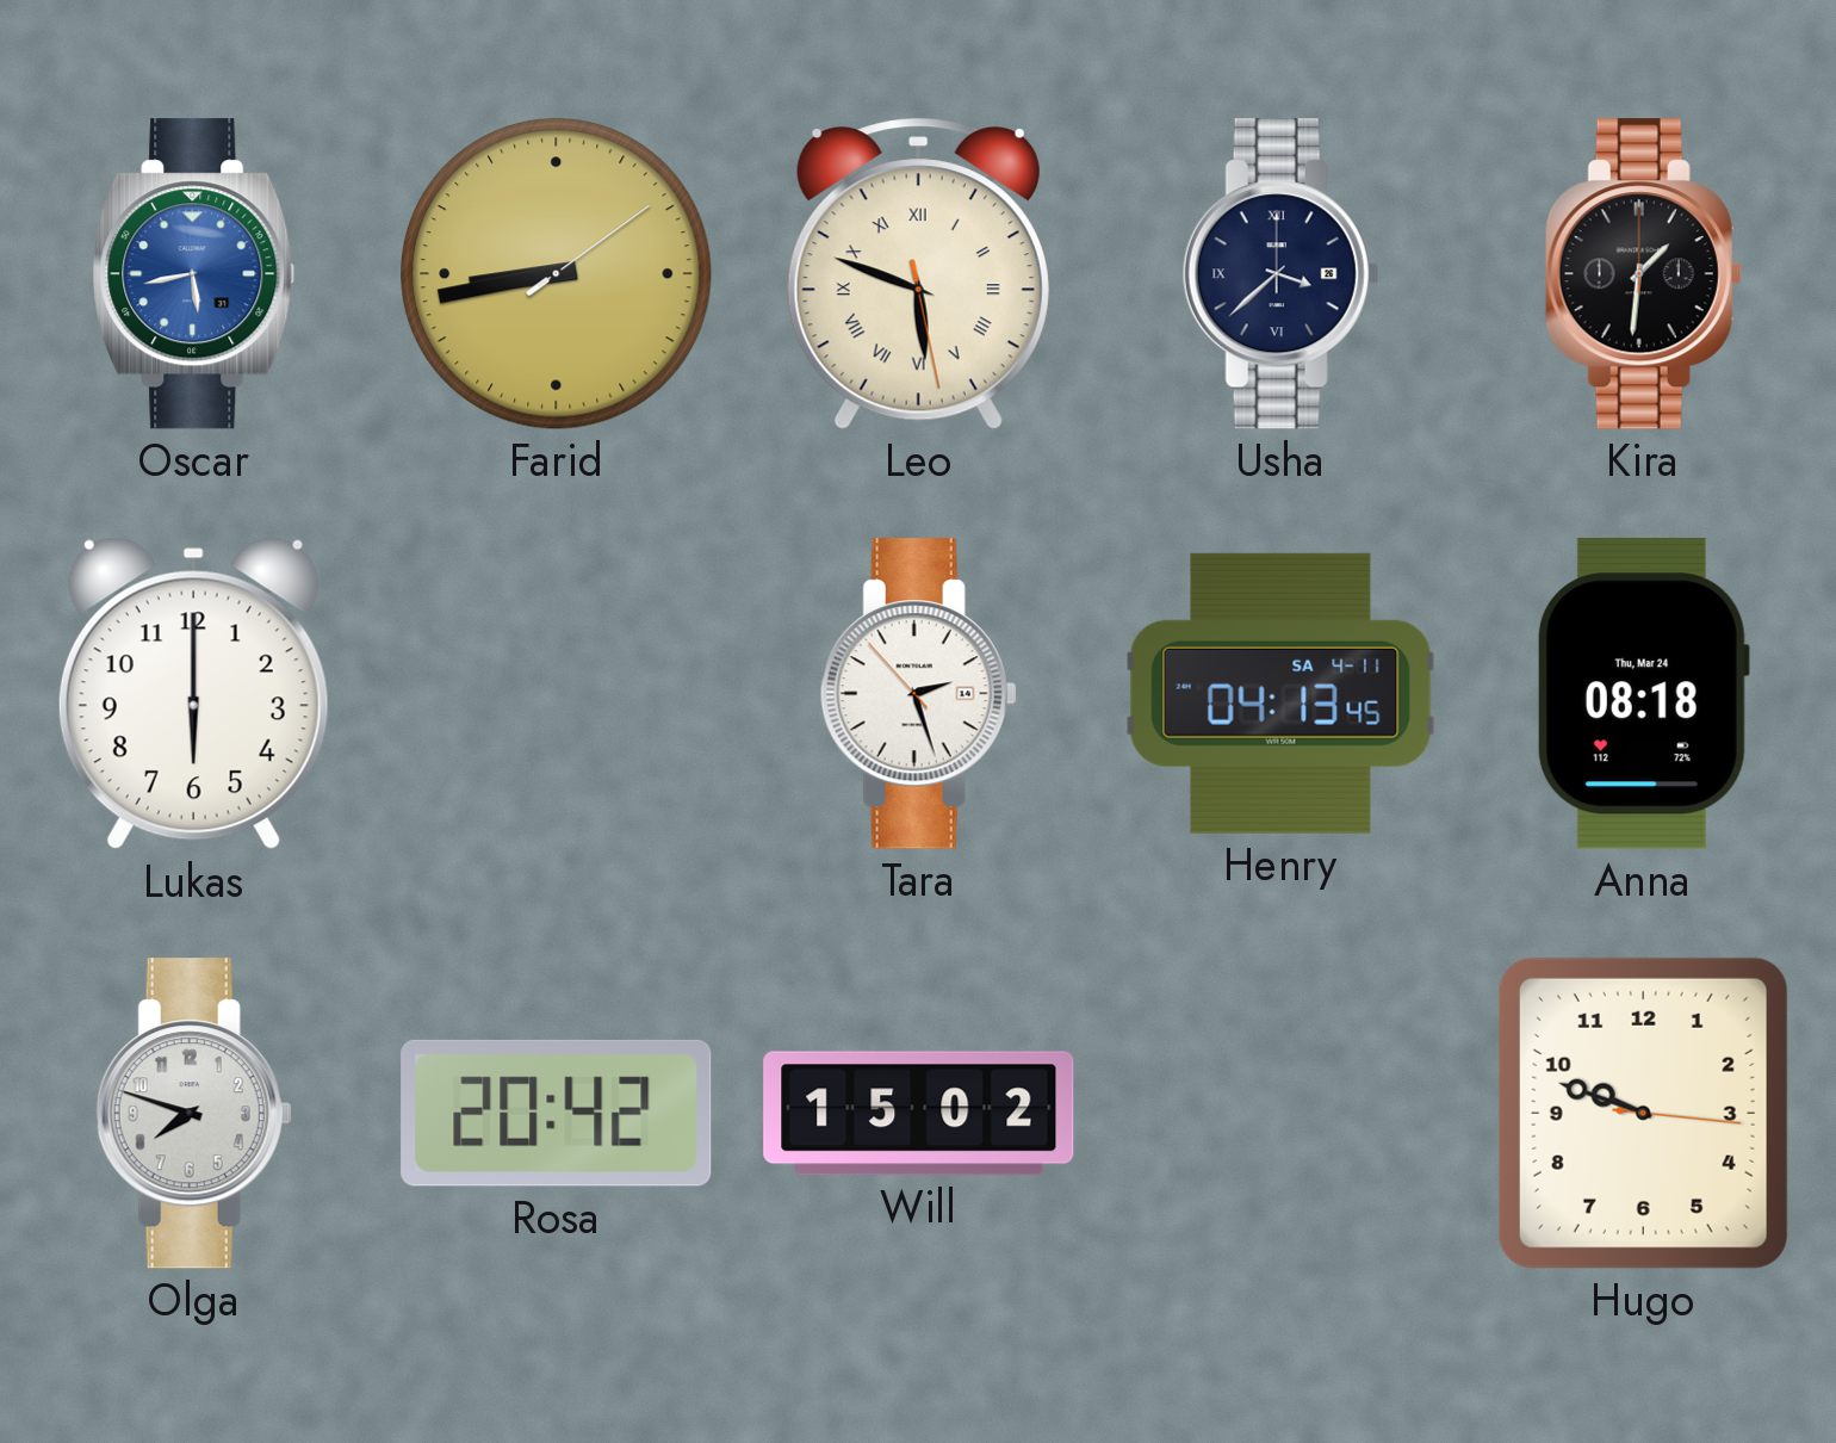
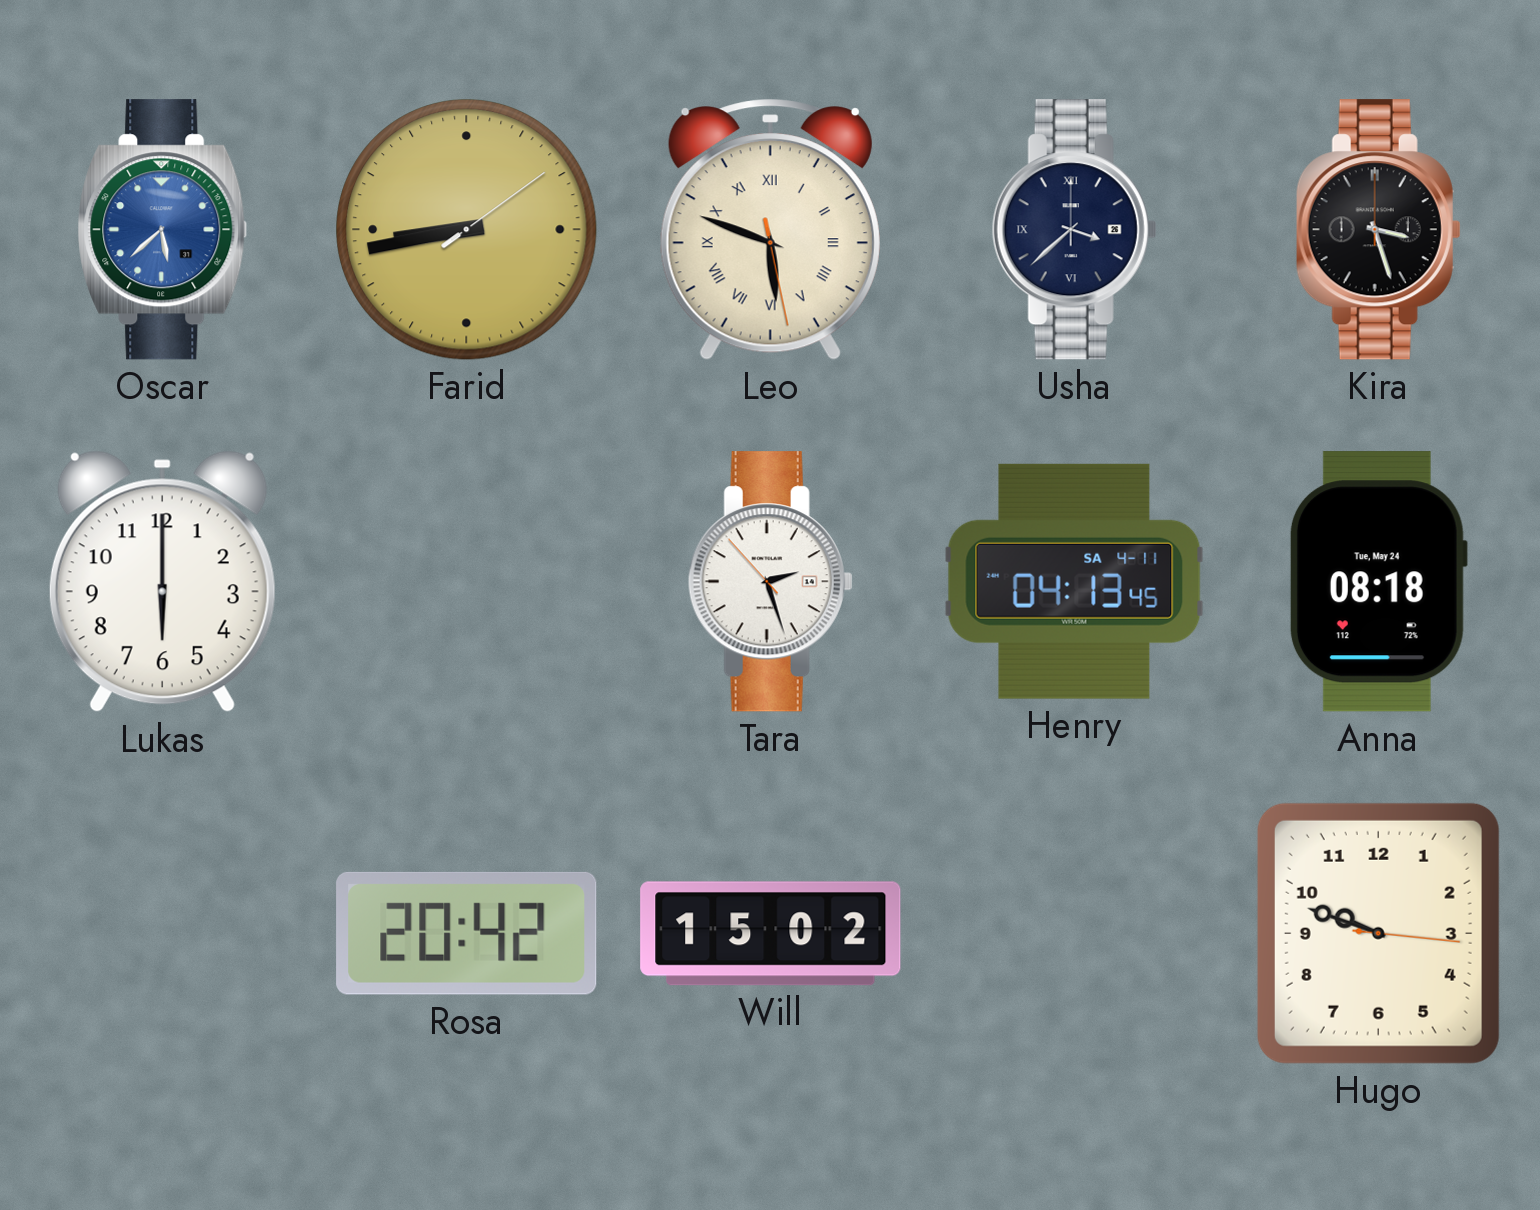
Oscar: 5:43 -> 5:38
Kira: 1:31 -> 3:27
Anna date: Thu, Mar 24 -> Tue, May 24
Olga: 7:48 -> none
